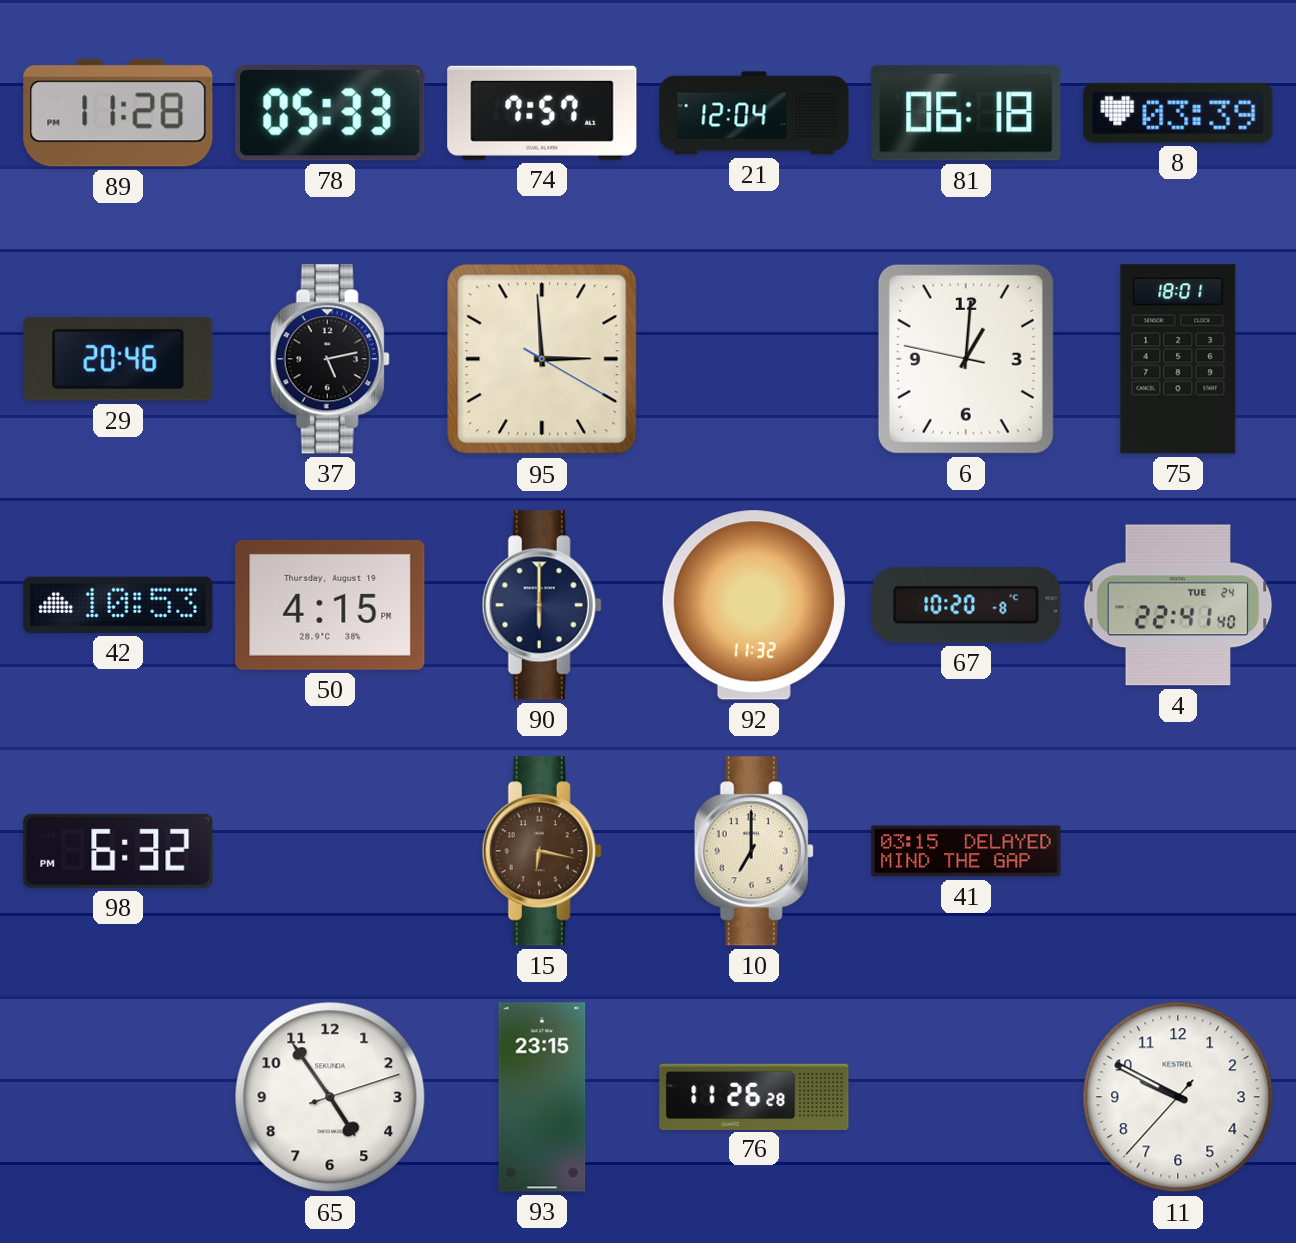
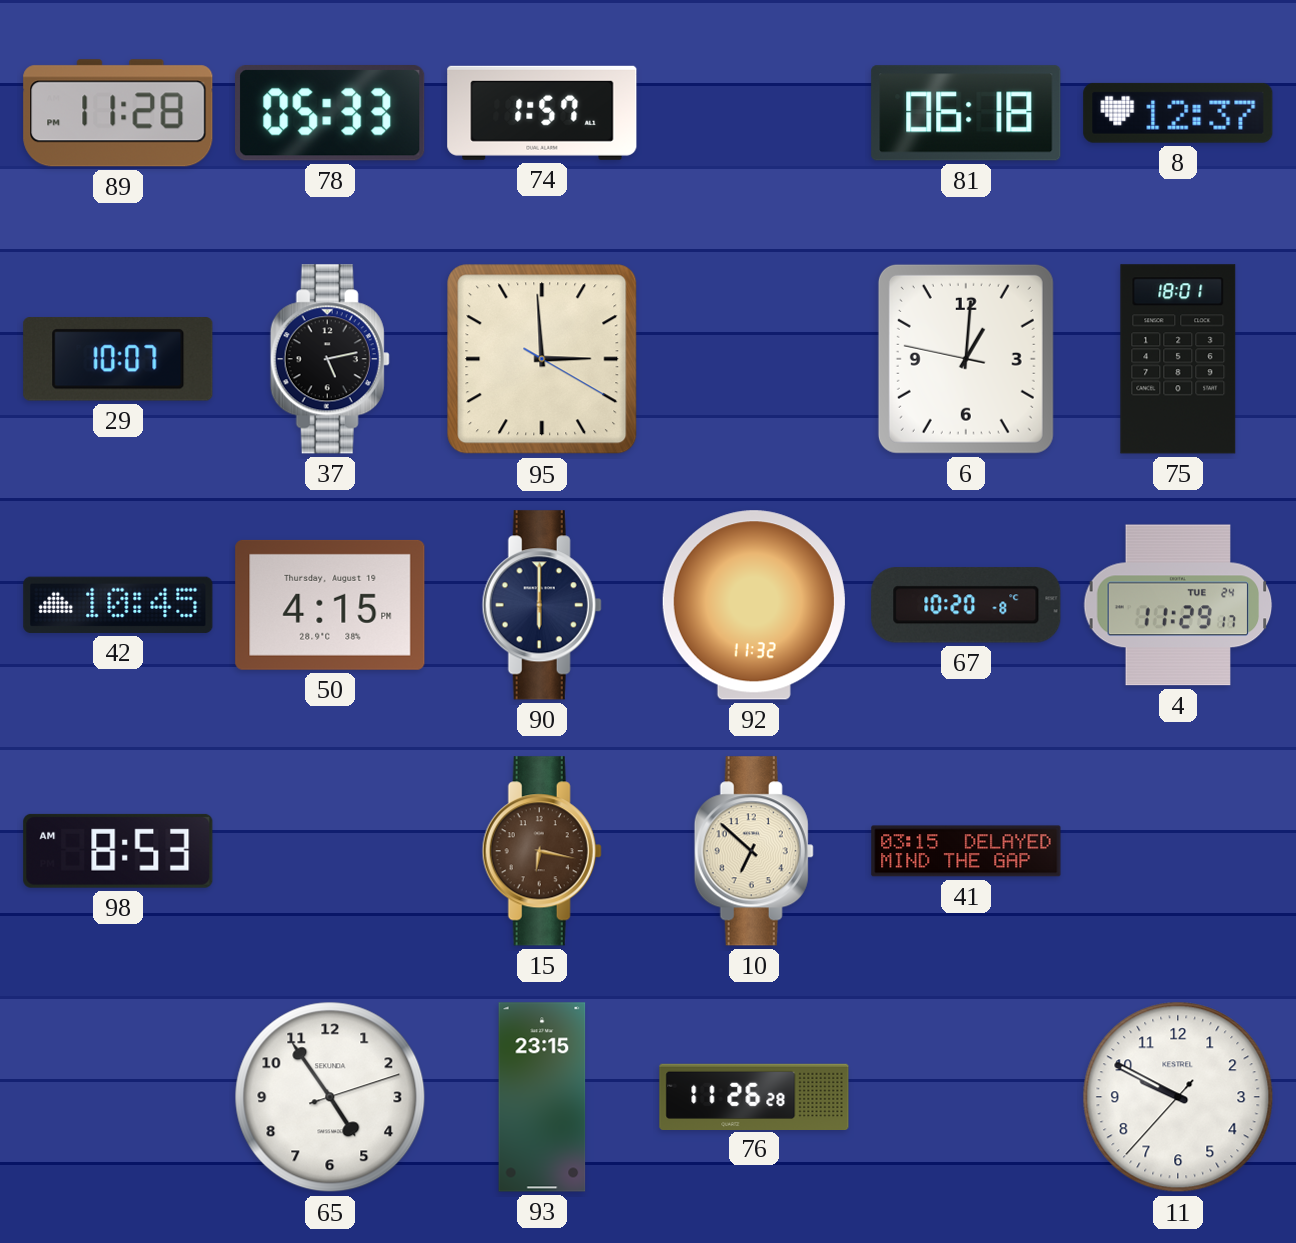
74: 7:57 -> 1:57
21: 12:04 -> none
8: 03:39 -> 12:37
29: 20:46 -> 10:07
42: 10:53 -> 10:45
4: 22:41 -> 11:29
98: 6:32 -> 8:53
10: 7:00 -> 6:52
